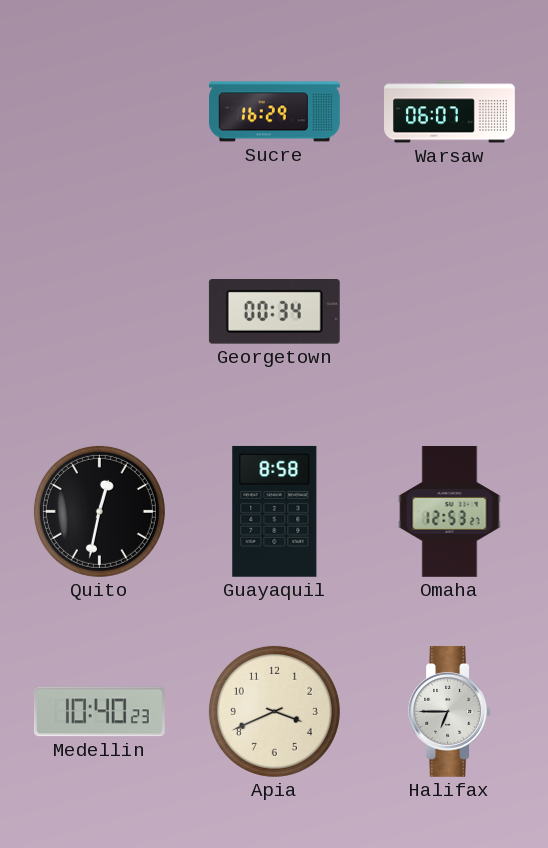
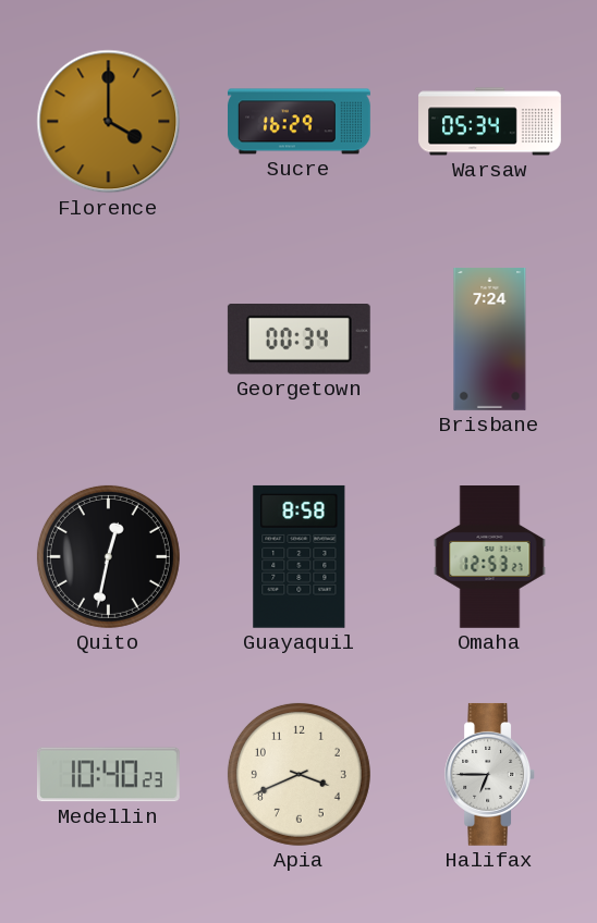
Florence: none -> 4:00
Warsaw: 06:07 -> 05:34
Brisbane: none -> 7:24
